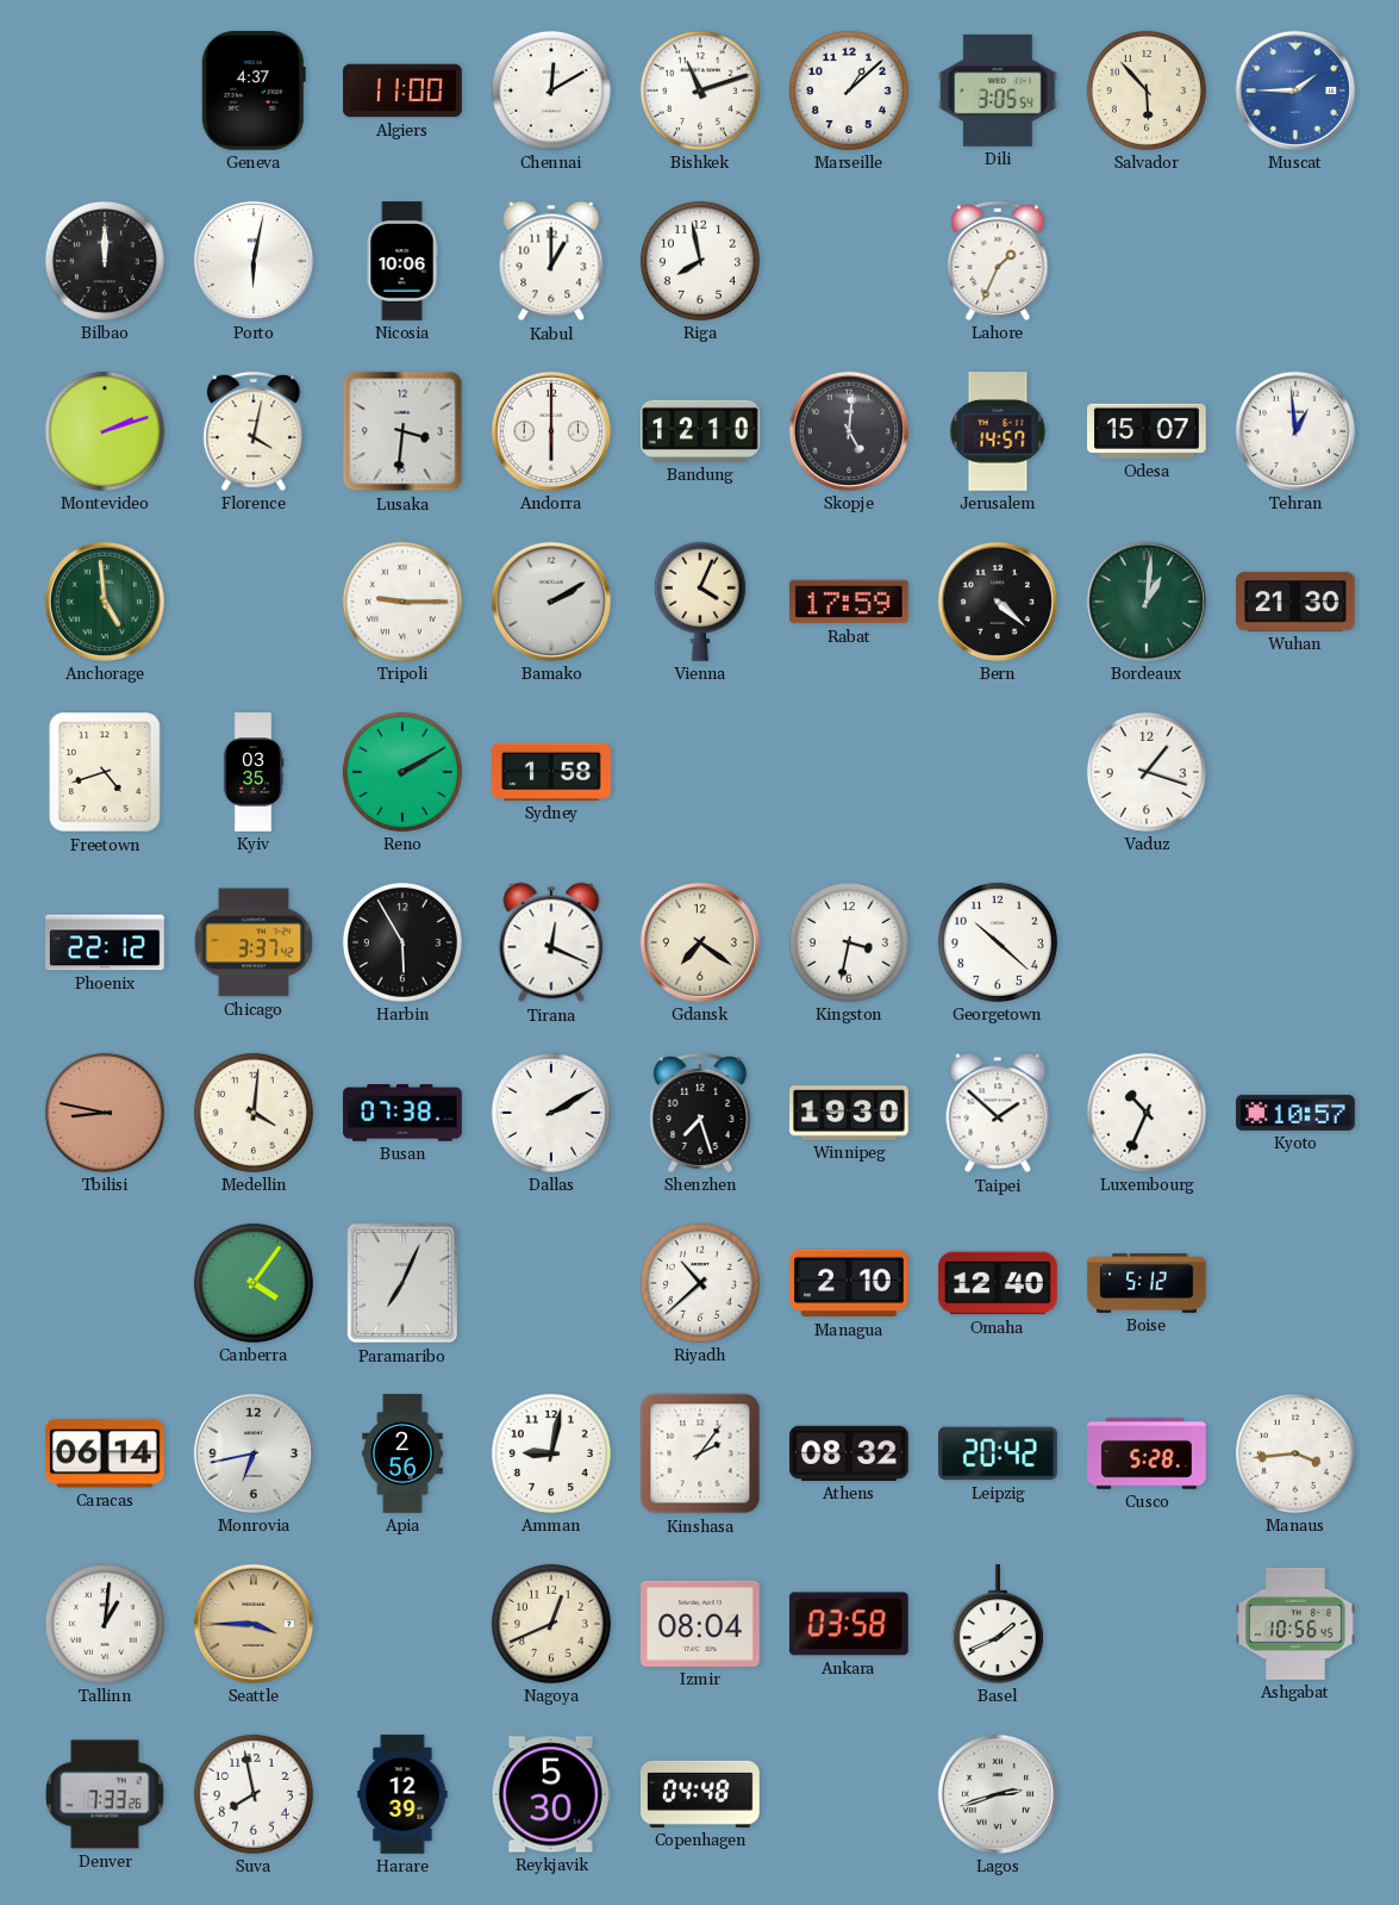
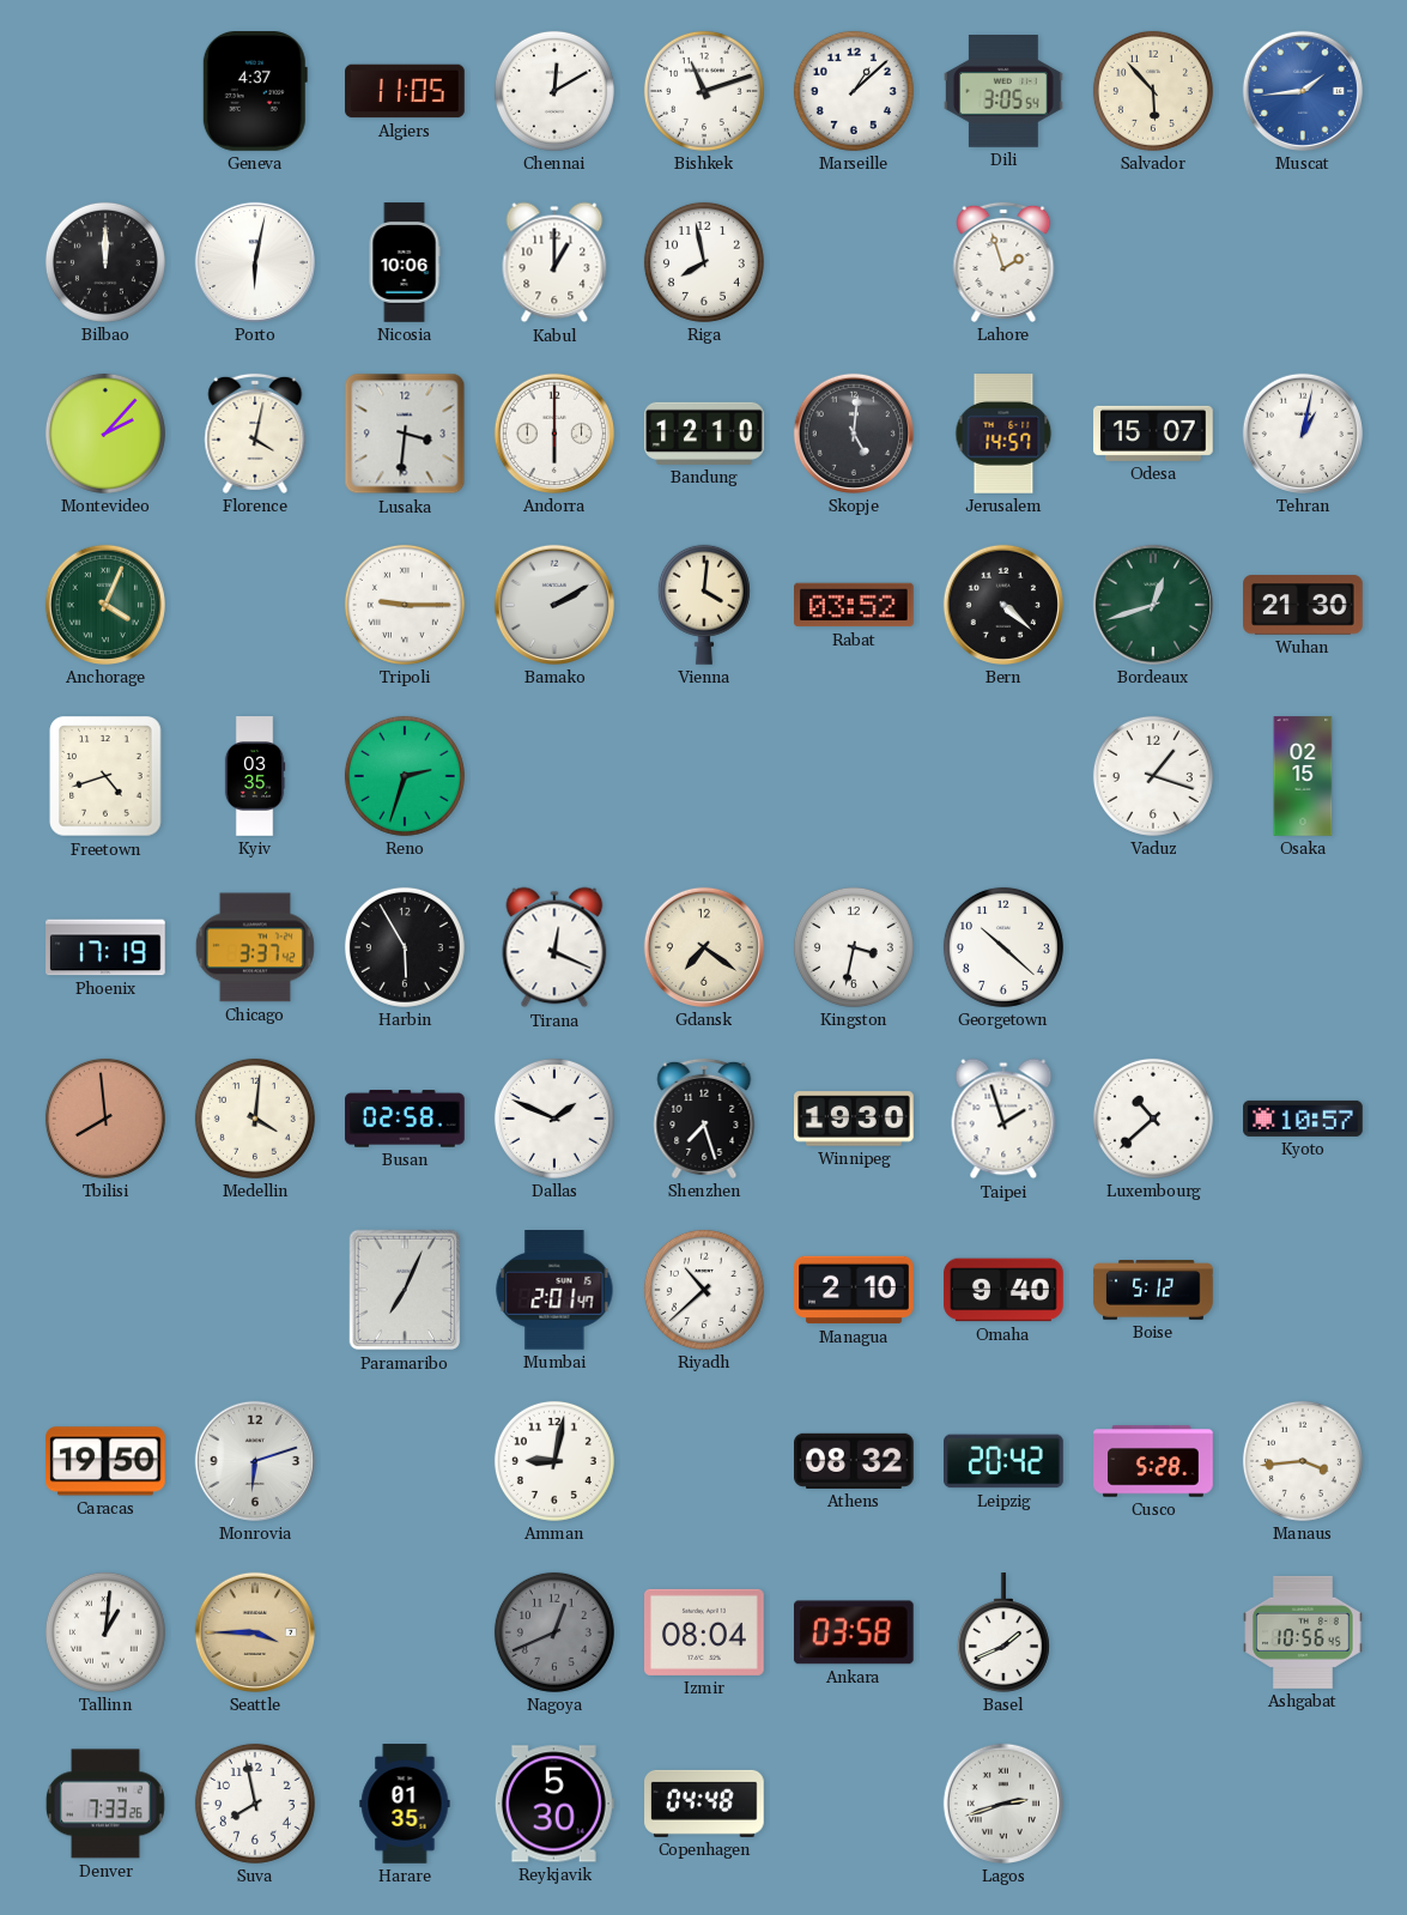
Algiers: 11:00 -> 11:05
Muscat: 1:45 -> 1:44
Lahore: 1:34 -> 1:57
Montevideo: 2:12 -> 2:07
Tehran: 12:59 -> 1:02
Anchorage: 4:59 -> 4:04
Vienna: 4:04 -> 4:01
Rabat: 17:59 -> 03:52
Bordeaux: 1:01 -> 12:42
Reno: 2:10 -> 2:33
Sydney: 1:58 -> none
Osaka: none -> 02:15
Phoenix: 22:12 -> 17:19
Tbilisi: 8:47 -> 7:59
Busan: 07:38 -> 02:58
Dallas: 2:10 -> 1:49
Taipei: 1:52 -> 1:57
Luxembourg: 10:34 -> 10:38
Canberra: 4:06 -> none
Mumbai: none -> 2:01
Omaha: 12:40 -> 9:40
Caracas: 06:14 -> 19:50
Monrovia: 6:43 -> 6:12
Apia: 2:56 -> none
Kinshasa: 2:06 -> none
Nagoya dial: cream -> grey
Harare: 12:39 -> 01:35
